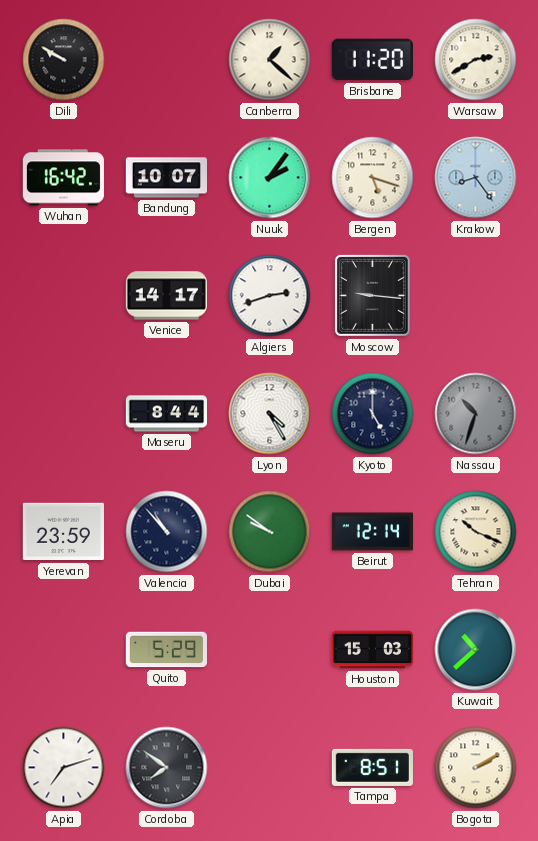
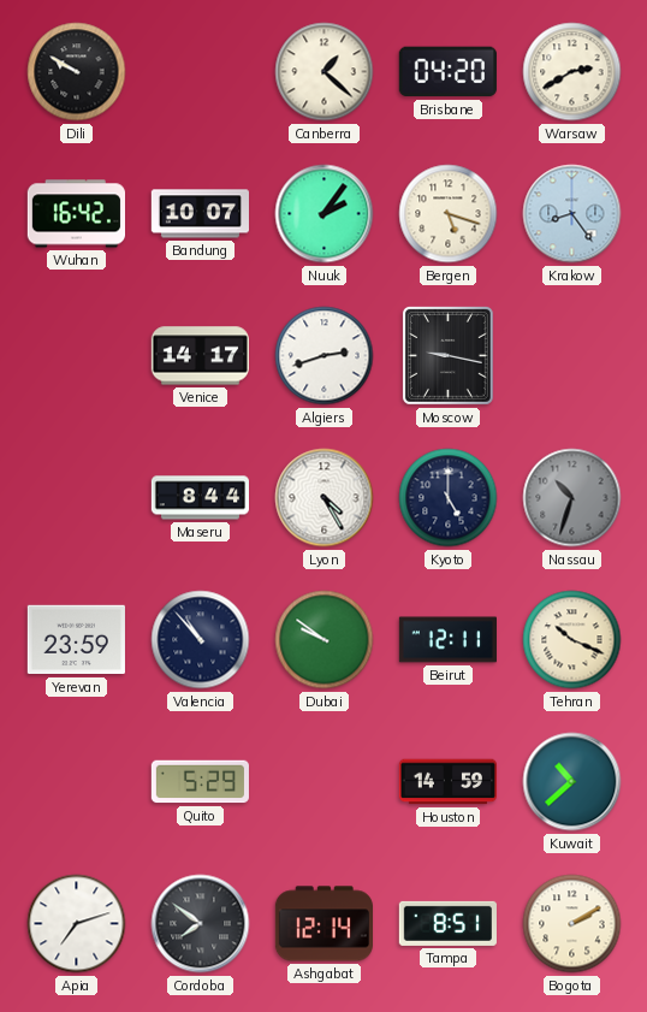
Brisbane: 11:20 -> 04:20
Moscow: 9:16 -> 9:17
Beirut: 12:14 -> 12:11
Houston: 15:03 -> 14:59
Ashgabat: none -> 12:14
